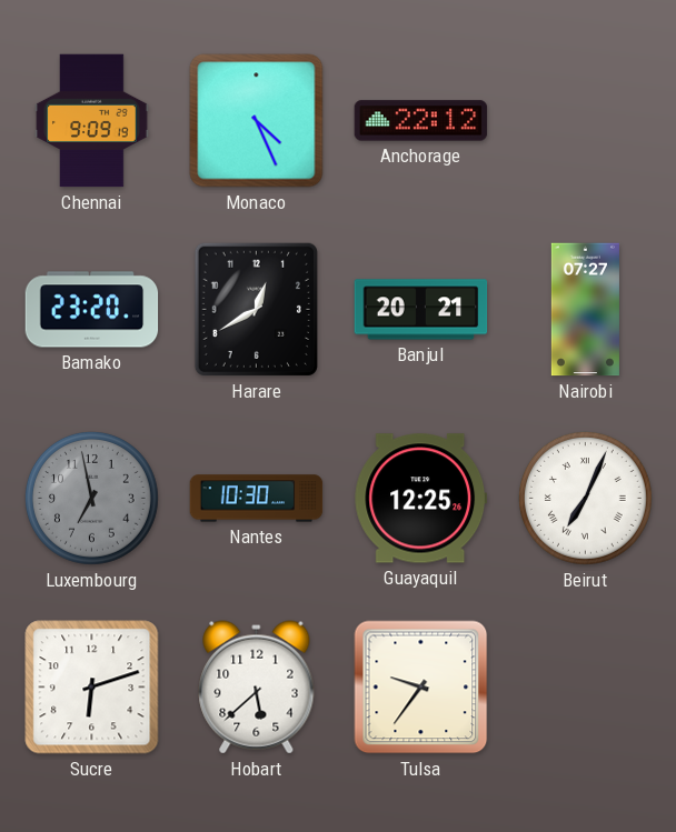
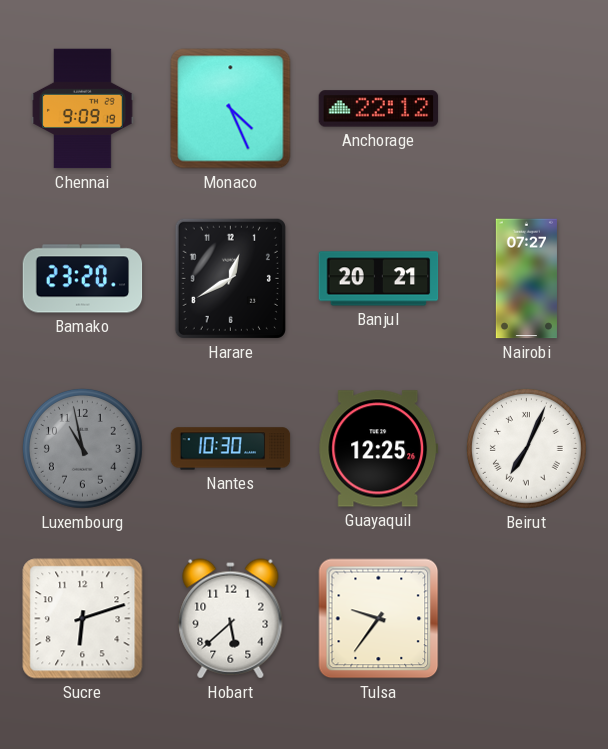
Luxembourg: 6:58 -> 10:58
